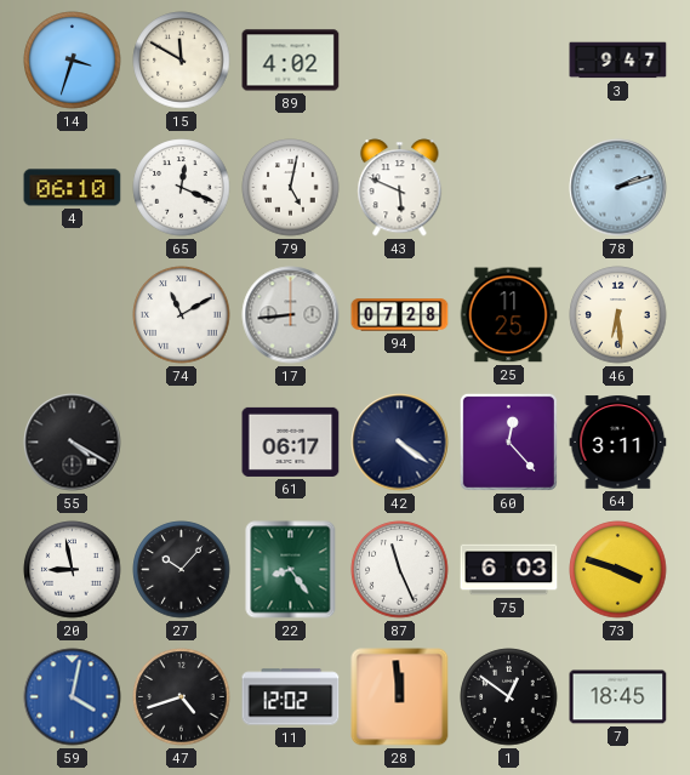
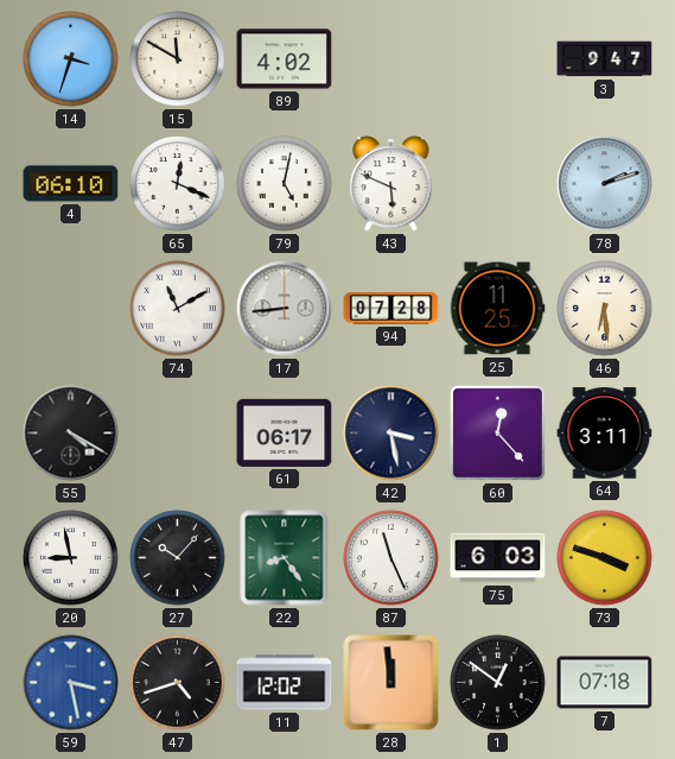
42: 4:21 -> 3:28
59: 4:02 -> 3:28
7: 18:45 -> 07:18
